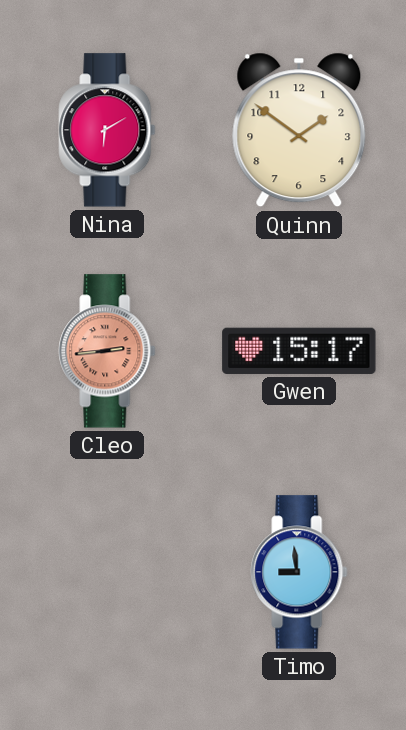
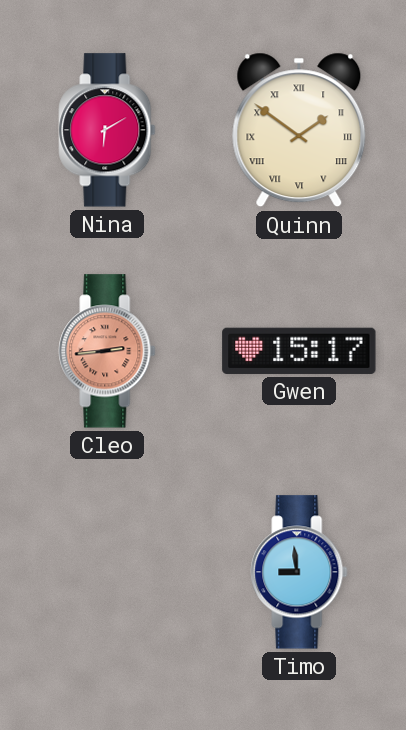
Quinn numerals: Arabic -> Roman
